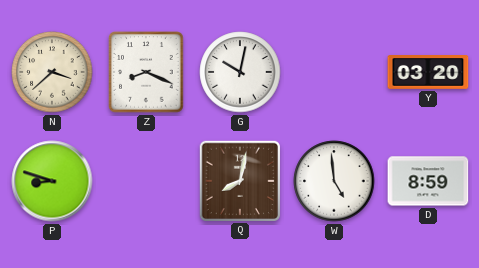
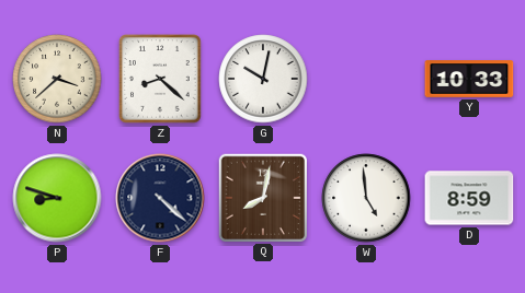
Z: 8:19 -> 8:22
Y: 03:20 -> 10:33
F: none -> 4:22
